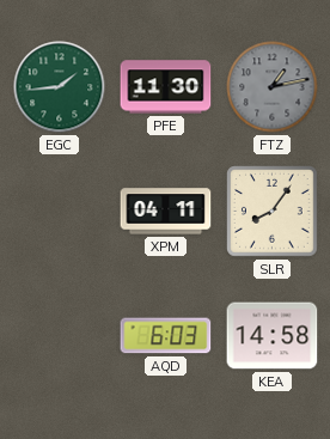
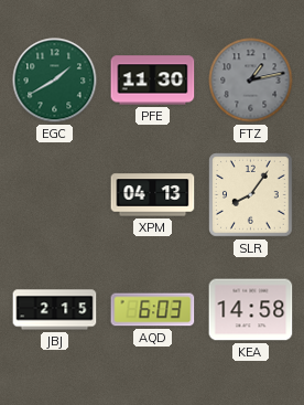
EGC: 1:44 -> 1:40
XPM: 04:11 -> 04:13
JBJ: none -> 2:15
